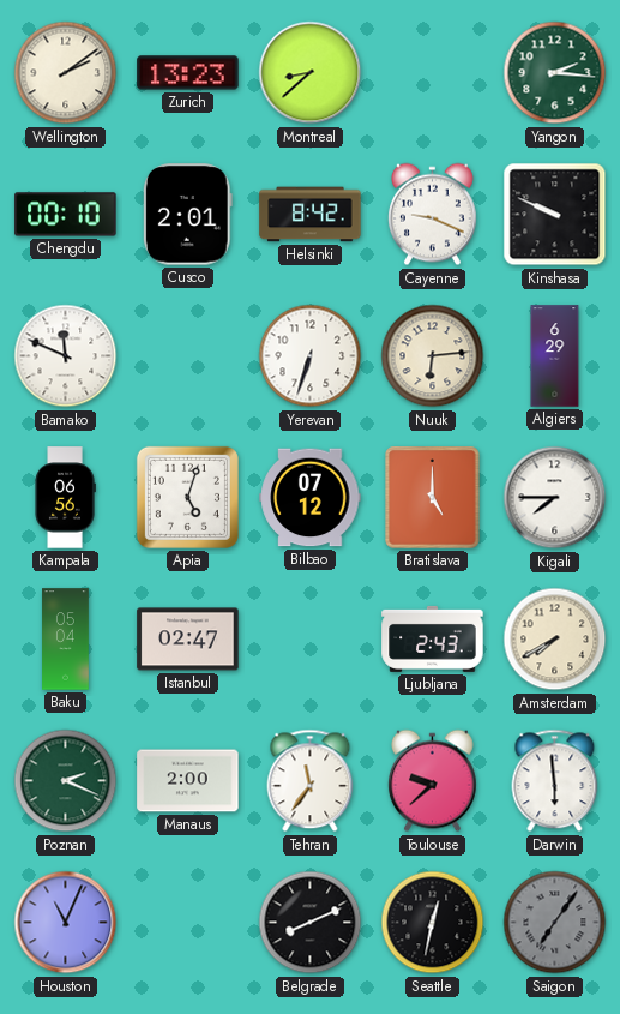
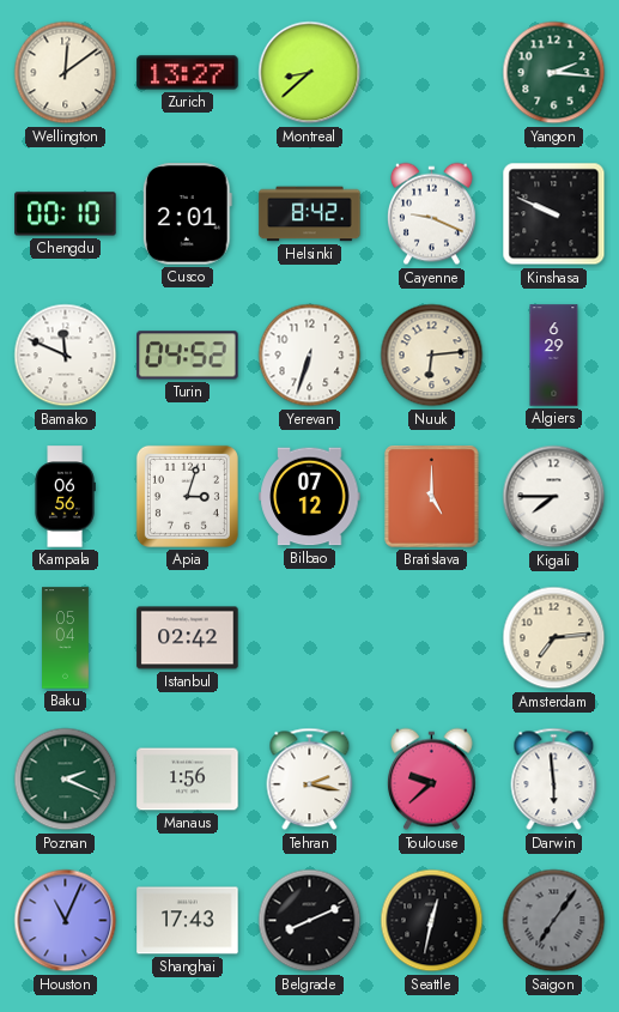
Wellington: 2:09 -> 12:09
Zurich: 13:23 -> 13:27
Turin: none -> 04:52
Apia: 5:03 -> 3:03
Istanbul: 02:47 -> 02:42
Ljubljana: 2:43 -> none
Amsterdam: 7:40 -> 7:14
Manaus: 2:00 -> 1:56
Tehran: 11:36 -> 2:17
Shanghai: none -> 17:43
